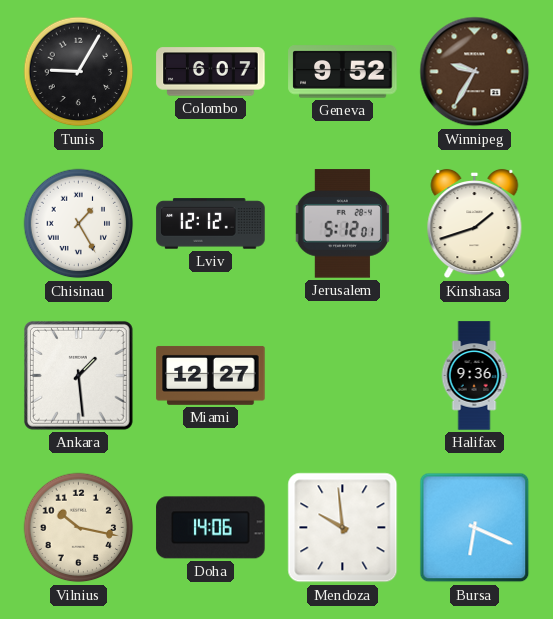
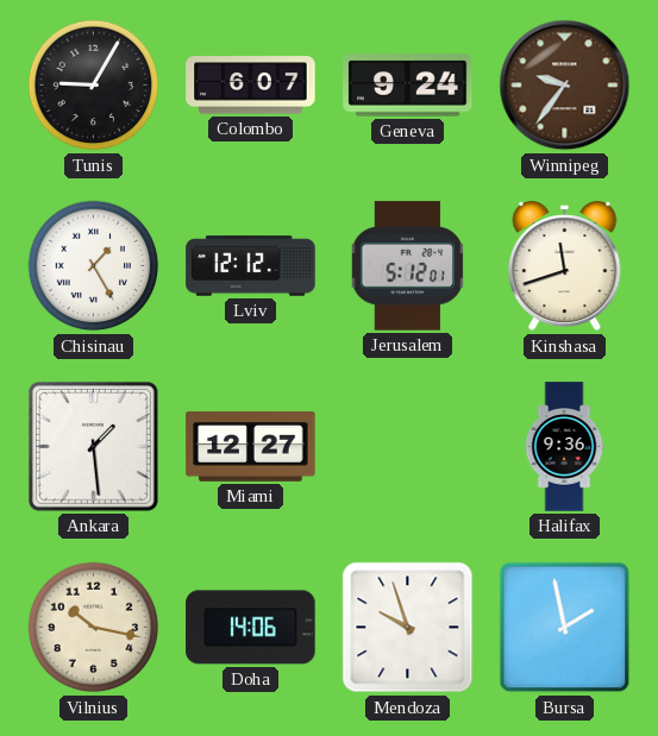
Geneva: 9:52 -> 9:24
Winnipeg: 9:35 -> 9:36
Kinshasa: 1:42 -> 11:42
Mendoza: 9:59 -> 9:57
Bursa: 6:19 -> 1:58
